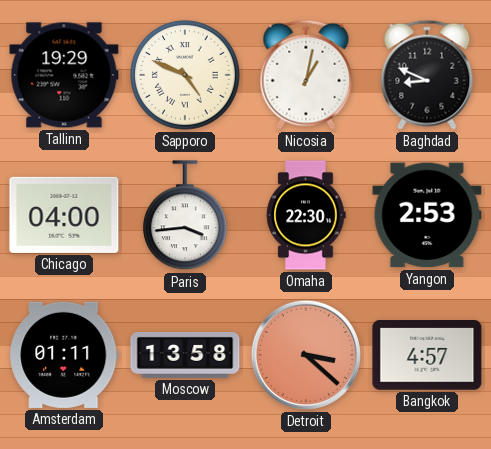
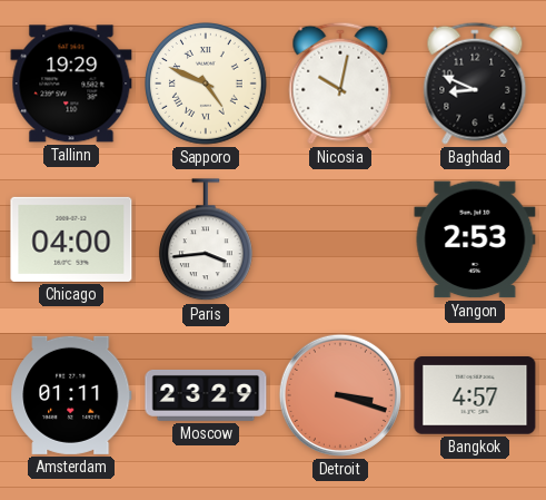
Nicosia: 1:02 -> 10:02
Omaha: 22:30 -> none
Moscow: 13:58 -> 23:29
Detroit: 3:22 -> 3:18
